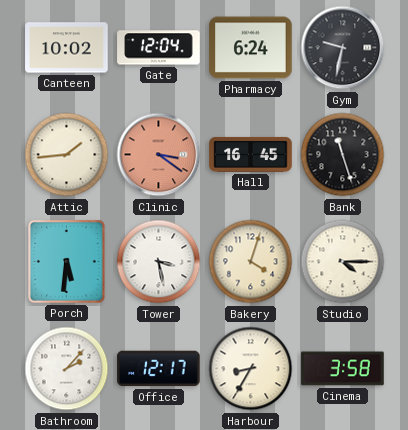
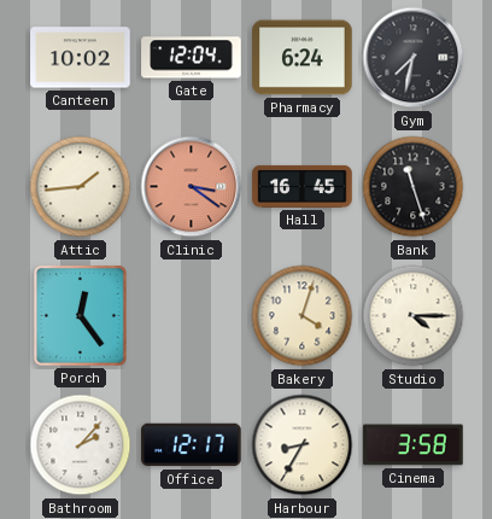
Gym: 9:32 -> 7:32
Porch: 5:31 -> 12:24
Tower: 3:28 -> none
